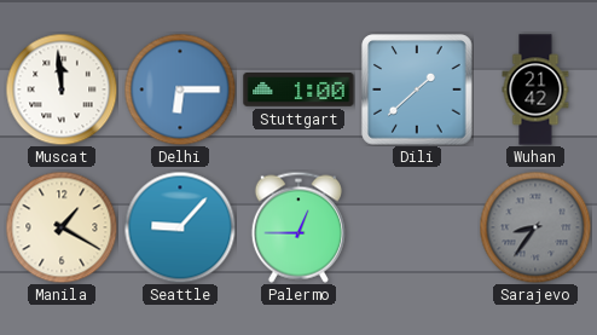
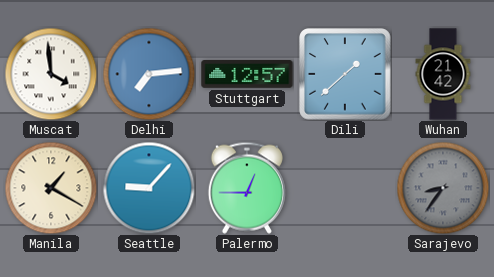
Muscat: 11:59 -> 3:59
Delhi: 6:15 -> 7:14
Stuttgart: 1:00 -> 12:57
